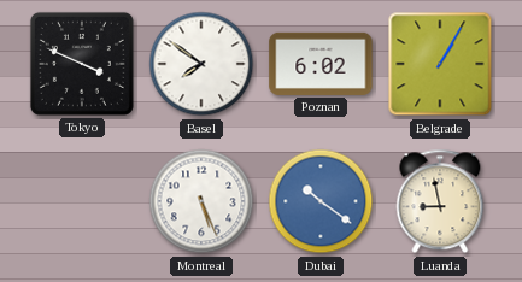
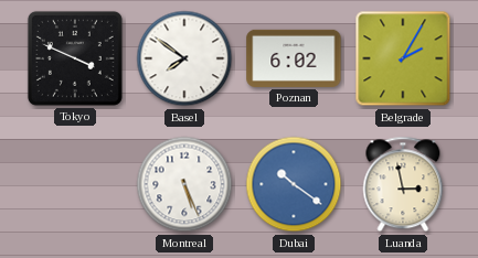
Belgrade: 1:05 -> 2:05
Luanda: 8:58 -> 2:58
